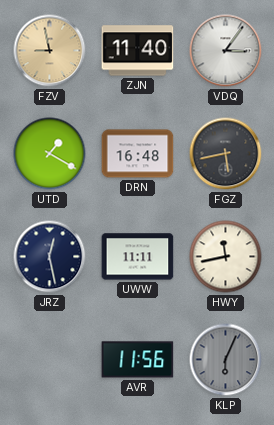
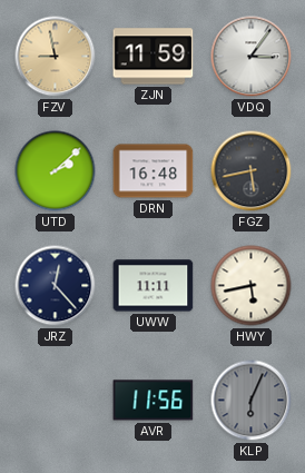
ZJN: 11:40 -> 11:59
UTD: 1:20 -> 2:08
JRZ: 12:28 -> 12:23
HWY: 11:43 -> 5:43
